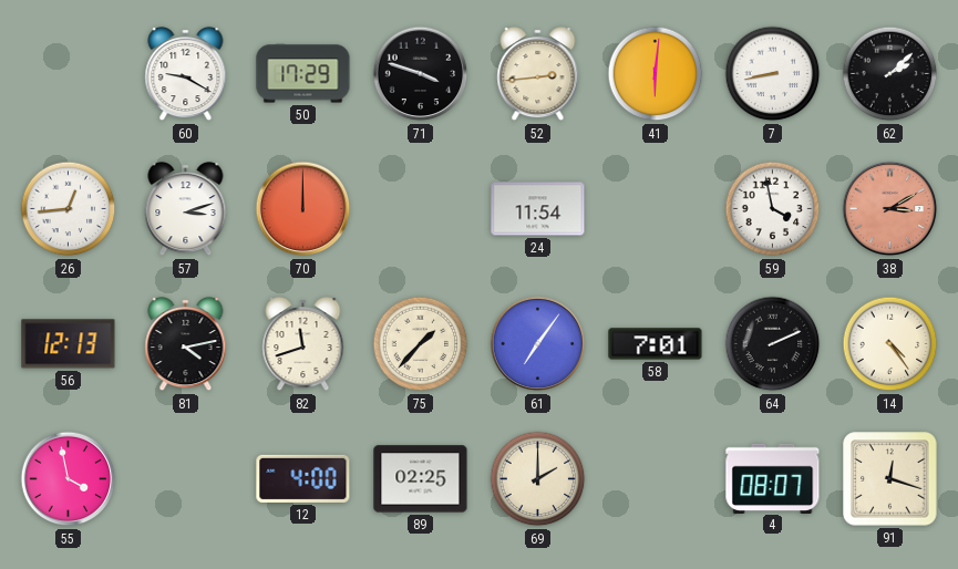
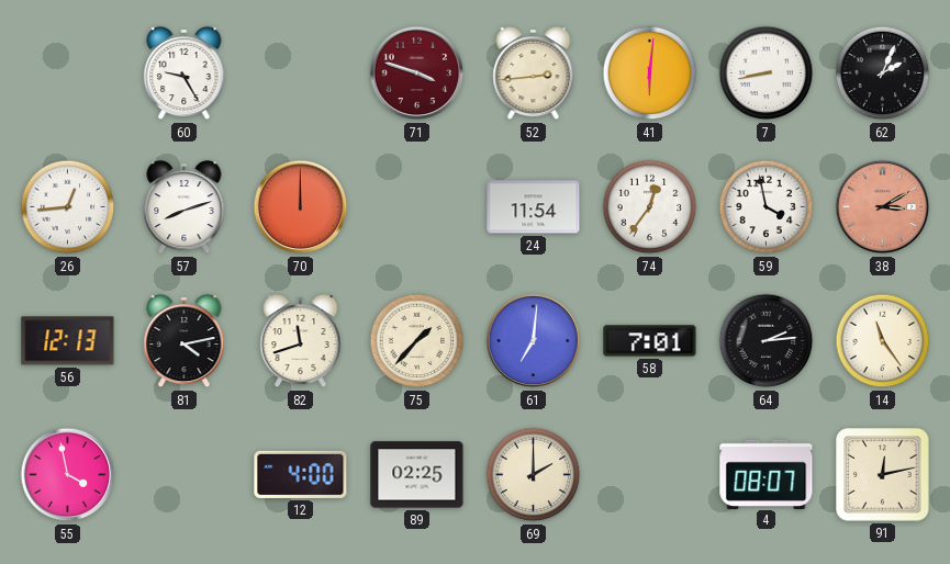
60: 9:20 -> 9:25
50: 17:29 -> none
71 dial: black -> burgundy
62: 2:08 -> 2:04
57: 3:12 -> 8:12
74: none -> 12:36
61: 7:06 -> 7:01
64: 2:11 -> 2:14
14: 4:24 -> 11:24
91: 12:18 -> 12:13
